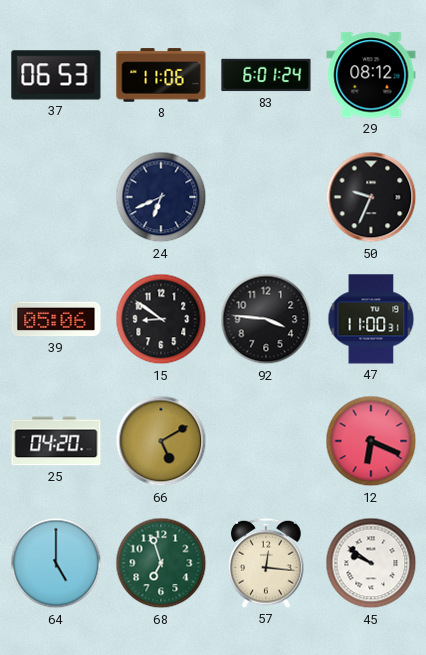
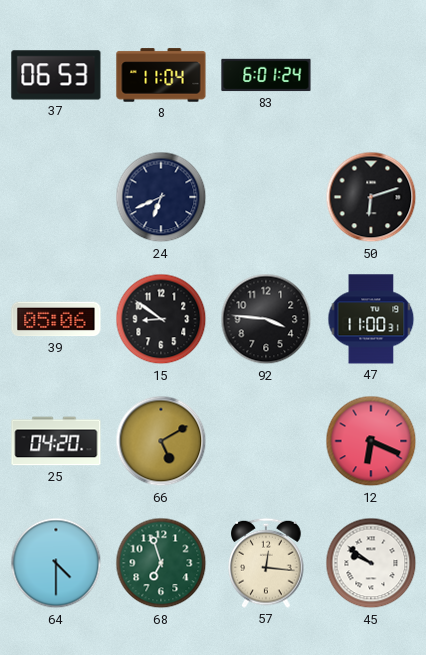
8: 11:06 -> 11:04
29: 08:12 -> none
50: 9:34 -> 6:12
64: 5:00 -> 4:30
